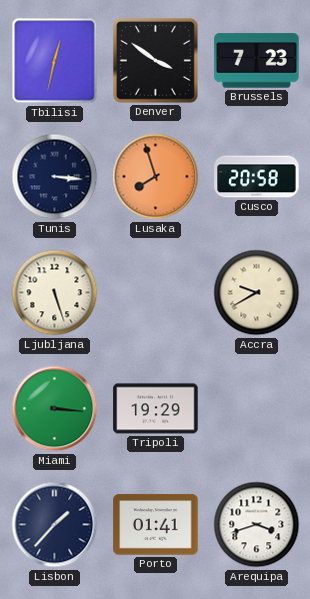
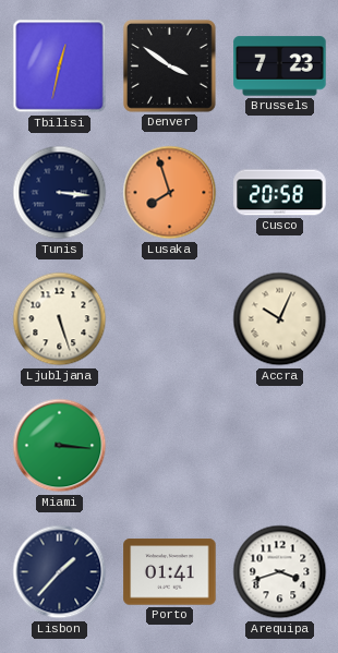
Accra: 9:40 -> 10:04
Tripoli: 19:29 -> none
